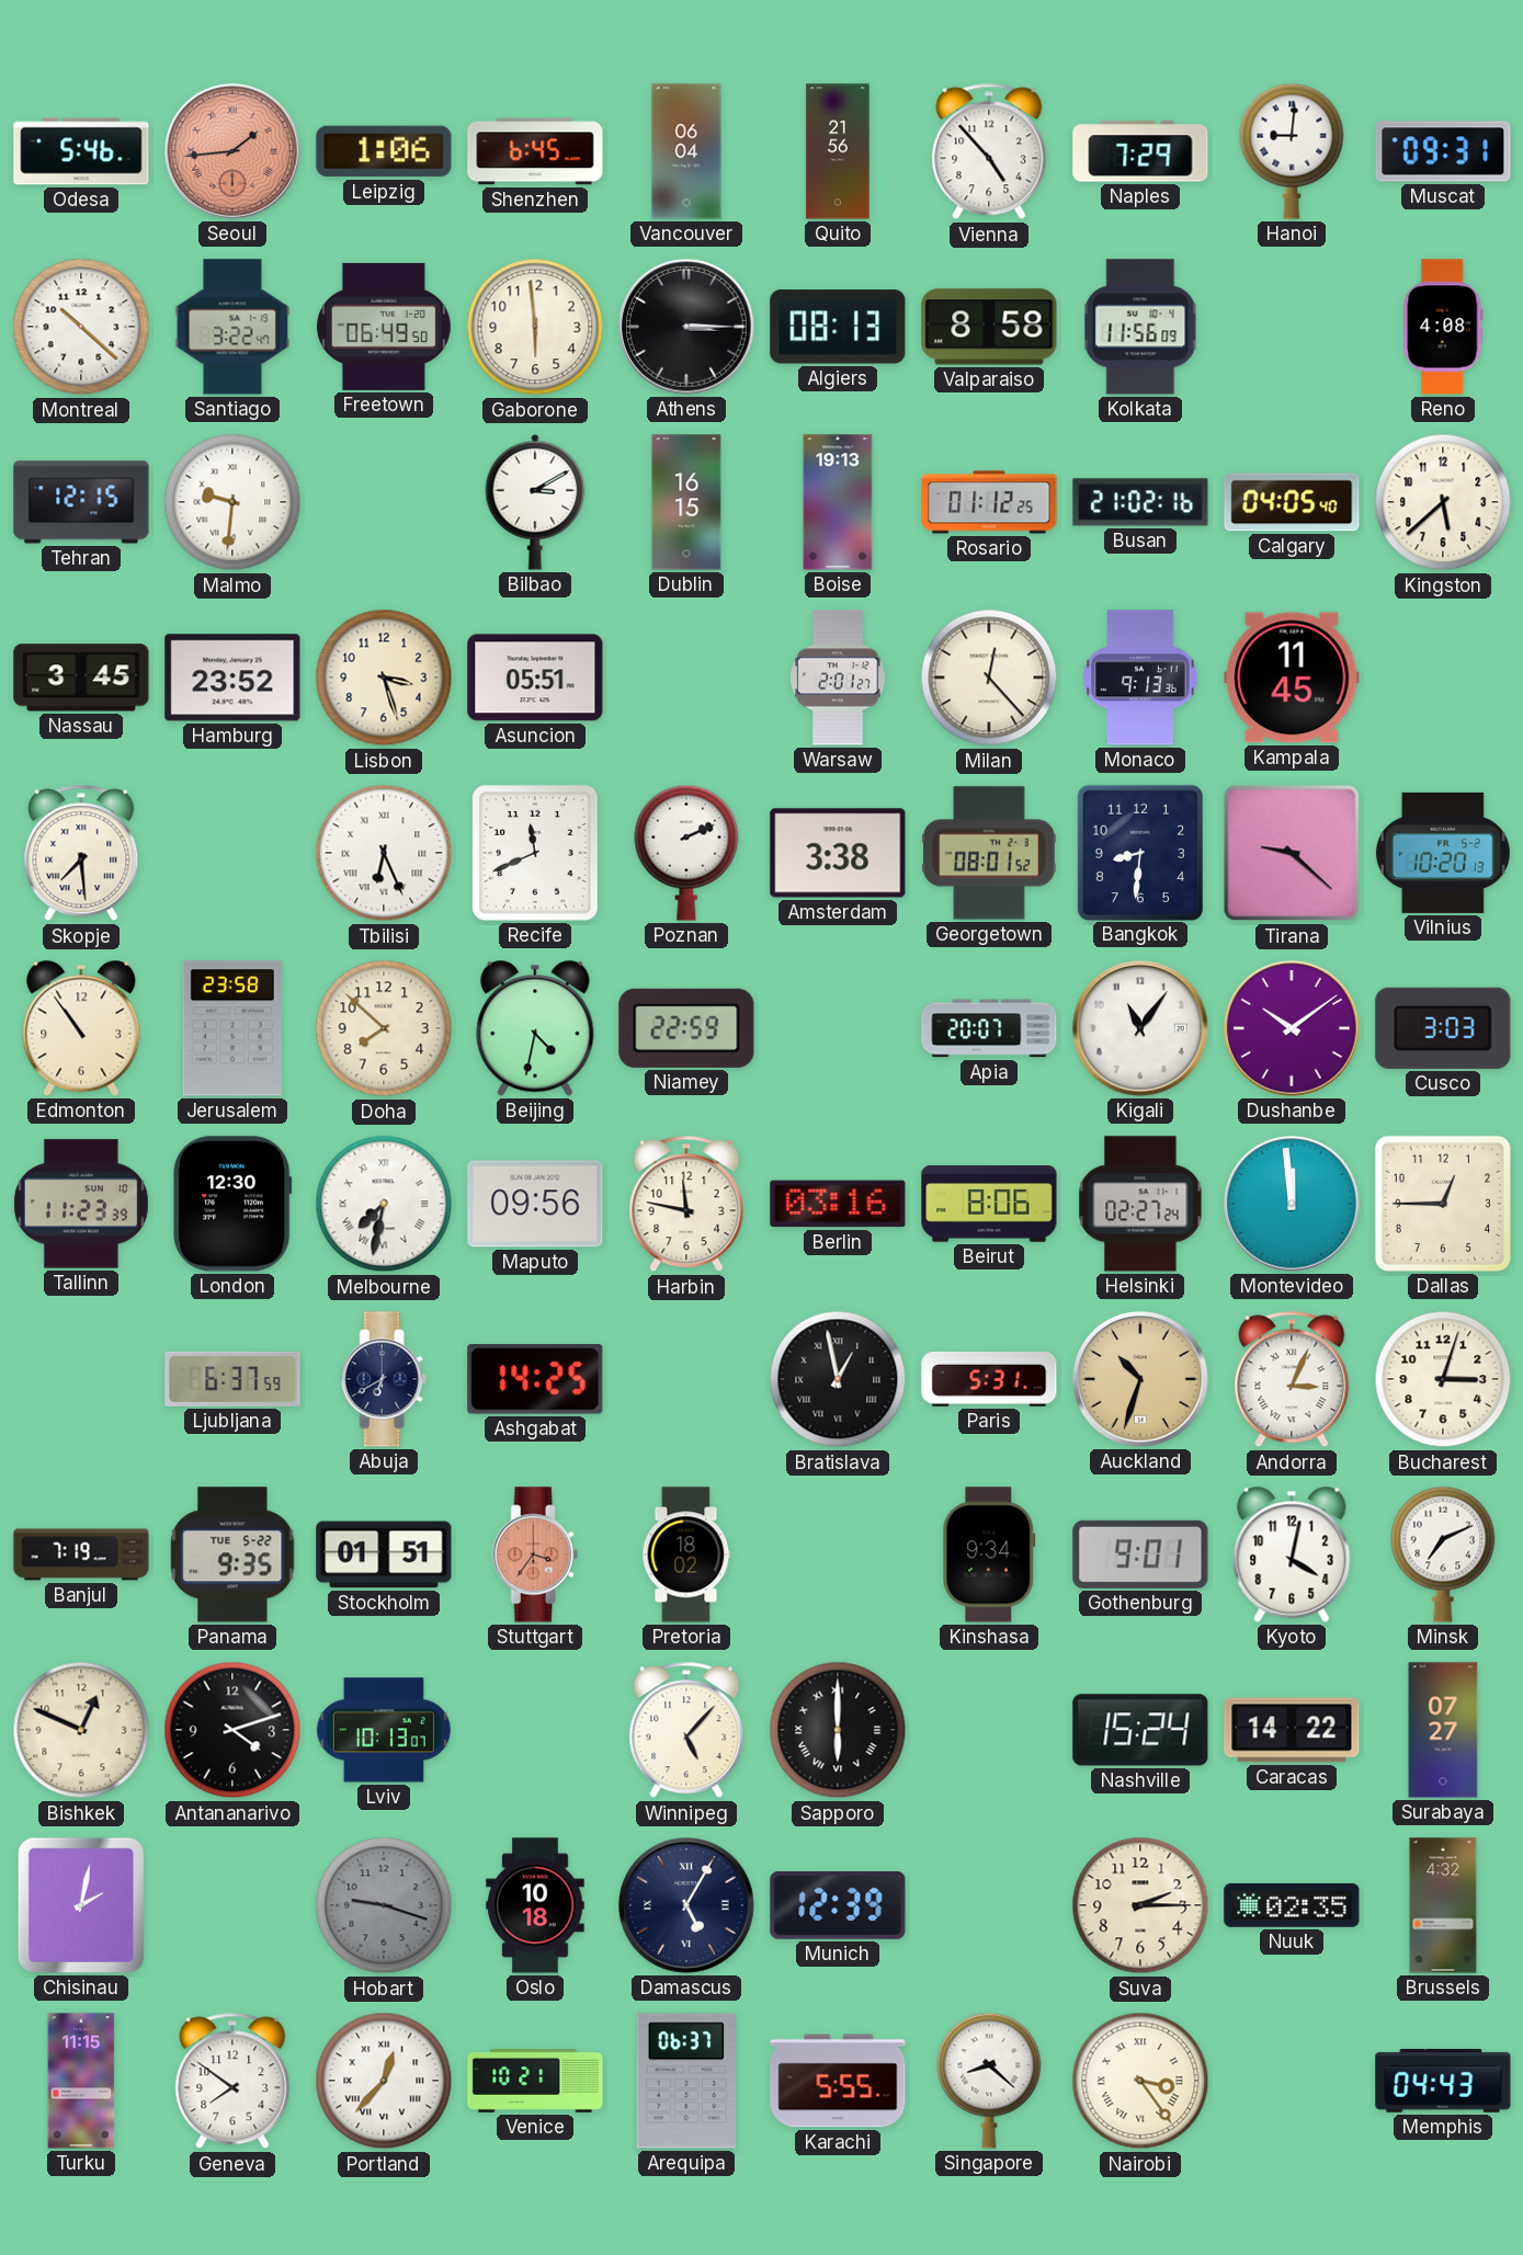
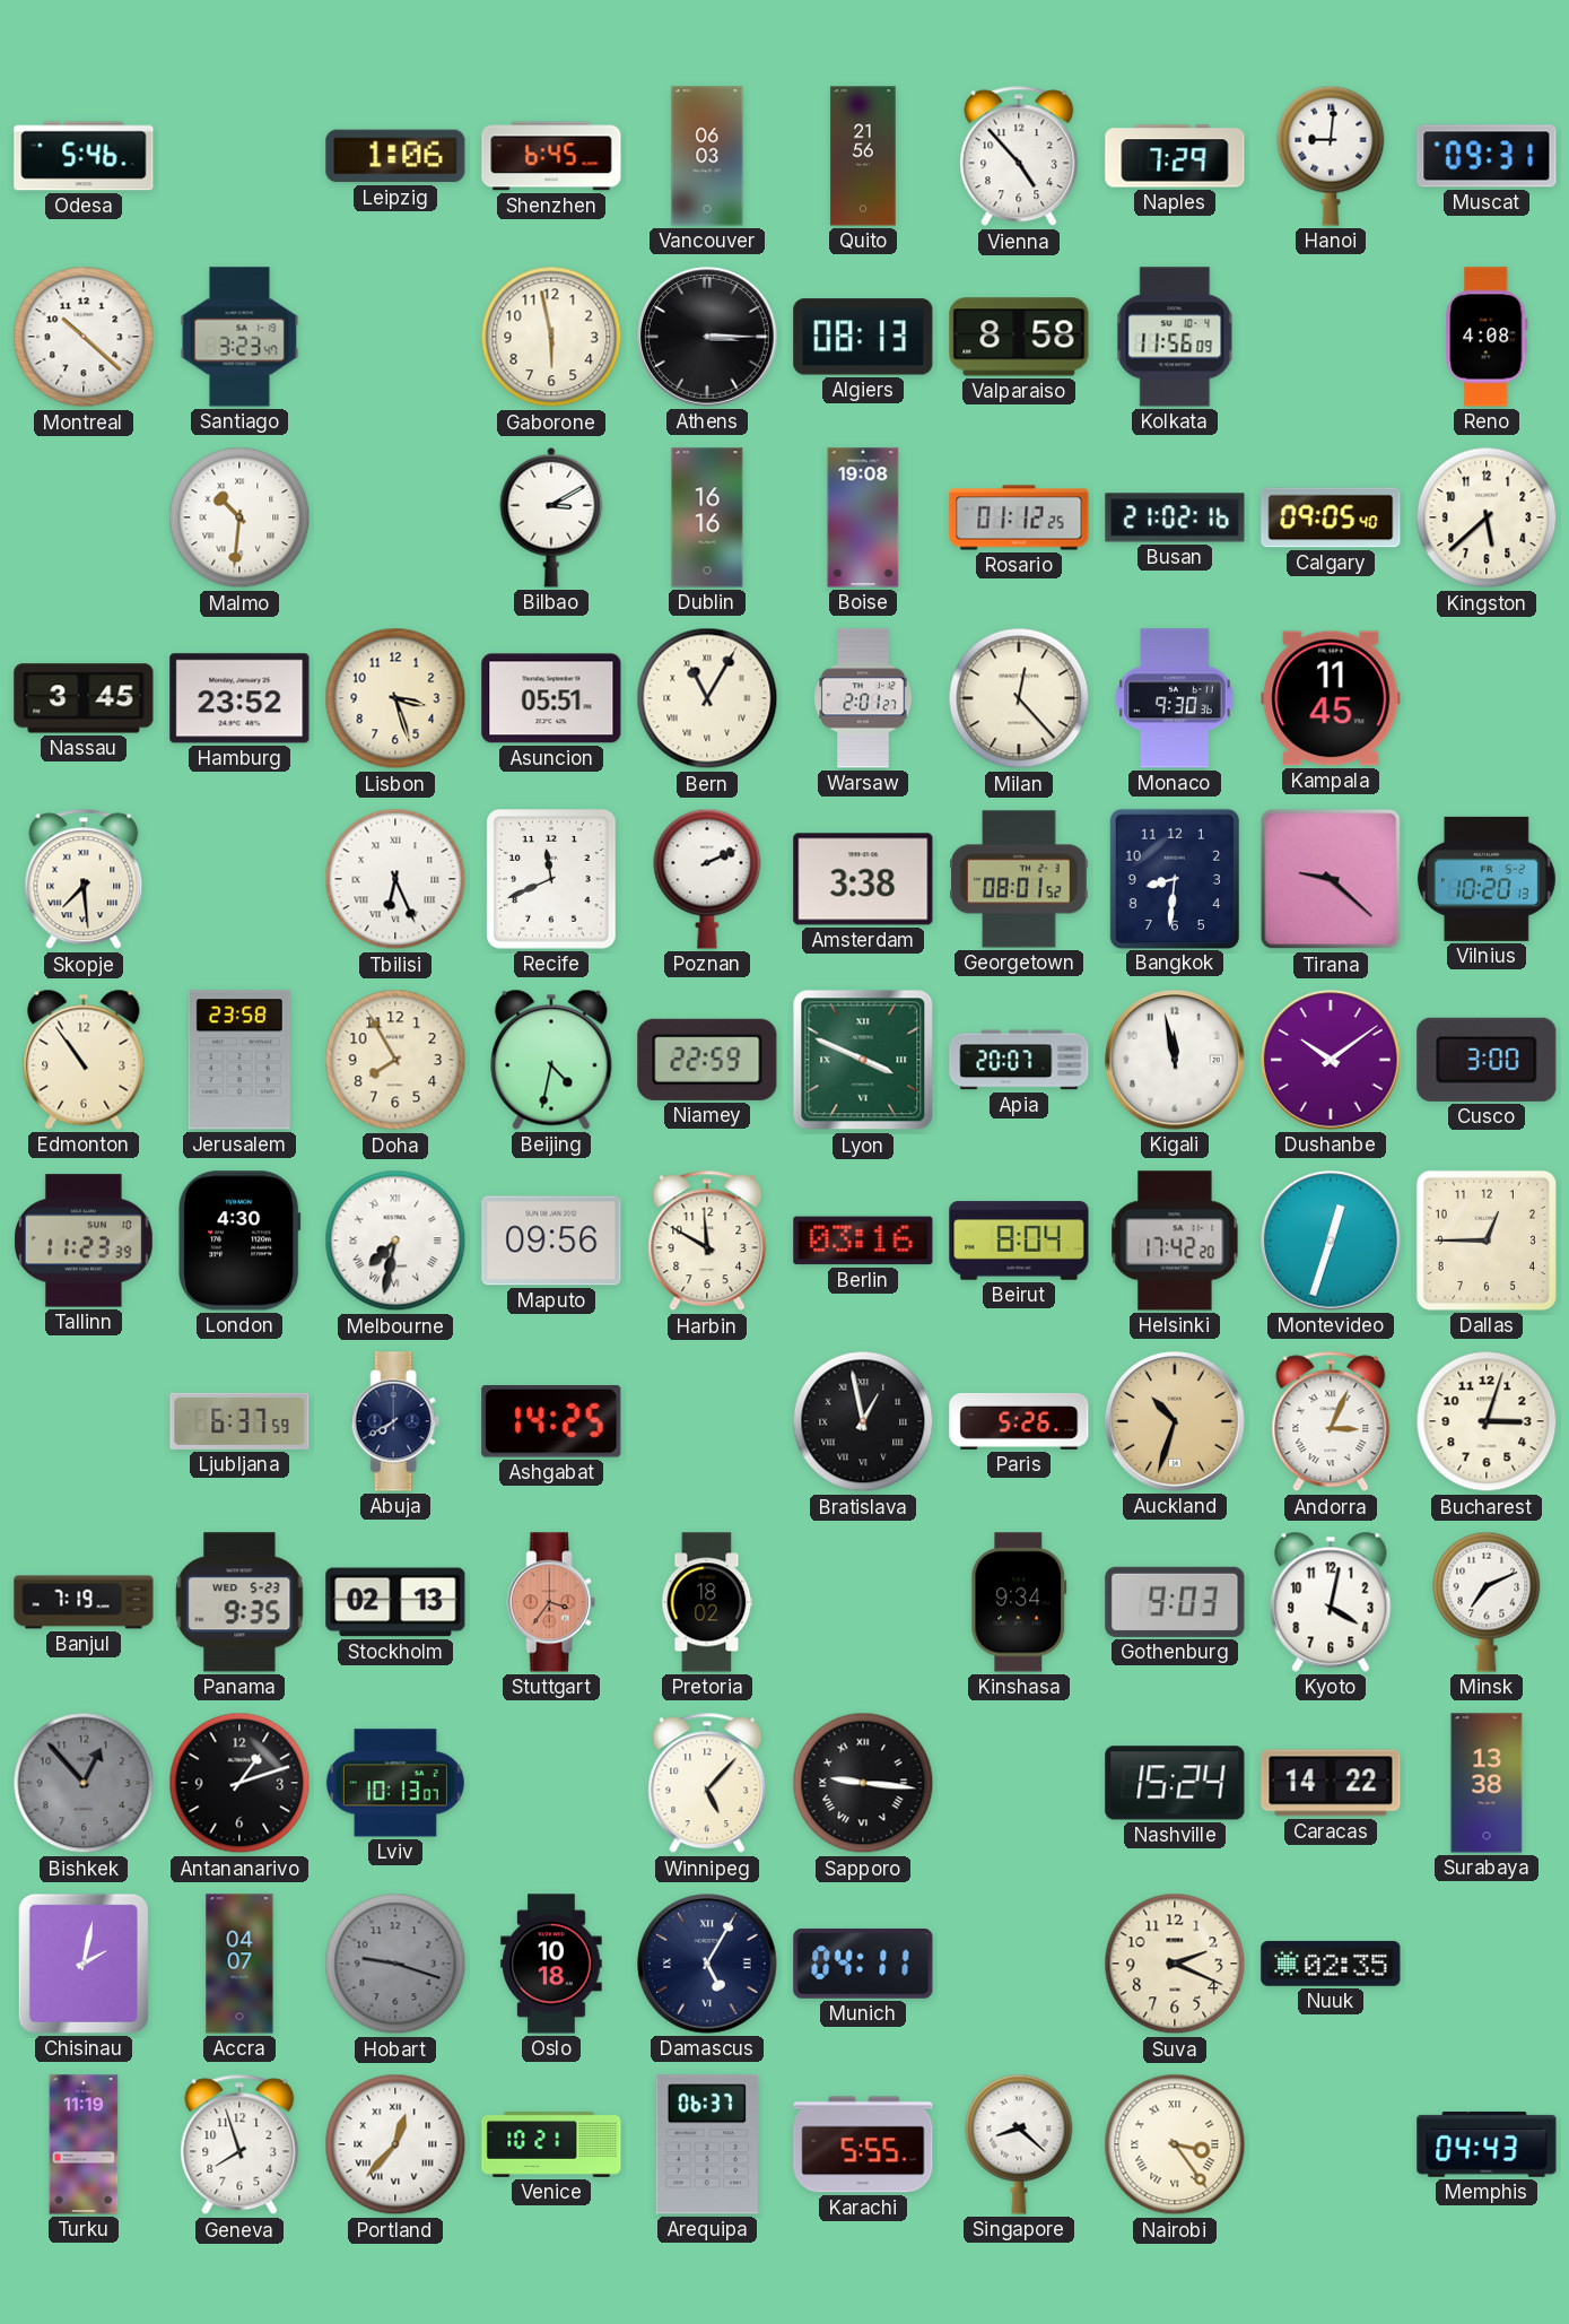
Seoul: 1:44 -> none
Vancouver: 06:04 -> 06:03
Santiago: 3:22 -> 3:23
Freetown: 06:49 -> none
Gaborone: 5:59 -> 5:58
Tehran: 12:15 -> none
Malmo: 9:31 -> 10:31
Dublin: 16:15 -> 16:16
Boise: 19:13 -> 19:08
Calgary: 04:05 -> 09:05
Bern: none -> 11:05
Monaco: 9:13 -> 9:30
Doha: 7:52 -> 7:55
Lyon: none -> 3:49
Kigali: 11:06 -> 11:58
Cusco: 3:03 -> 3:00
London: 12:30 -> 4:30
Harbin: 11:47 -> 11:50
Beirut: 8:06 -> 8:04
Helsinki: 02:27 -> 17:42
Montevideo: 11:59 -> 12:33
Abuja: 6:40 -> 7:40
Paris: 5:31 -> 5:26
Panama date: TUE 5-22 -> WED 5-23
Stockholm: 01:51 -> 02:13
Gothenburg: 9:01 -> 9:03
Bishkek: 12:49 -> 12:53
Bishkek dial: cream -> grey
Antananarivo: 4:12 -> 1:12
Sapporo: 6:00 -> 9:16
Surabaya: 07:27 -> 13:38
Accra: none -> 04:07
Munich: 12:39 -> 04:11
Suva: 2:15 -> 2:19
Brussels: 4:32 -> none
Turku: 11:15 -> 11:19
Geneva: 7:51 -> 7:57
